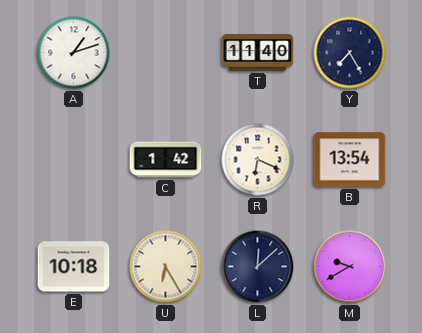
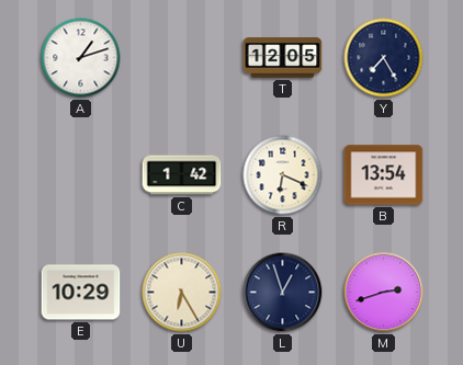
T: 11:40 -> 12:05
E: 10:18 -> 10:29
L: 12:08 -> 12:57
M: 9:40 -> 2:42
